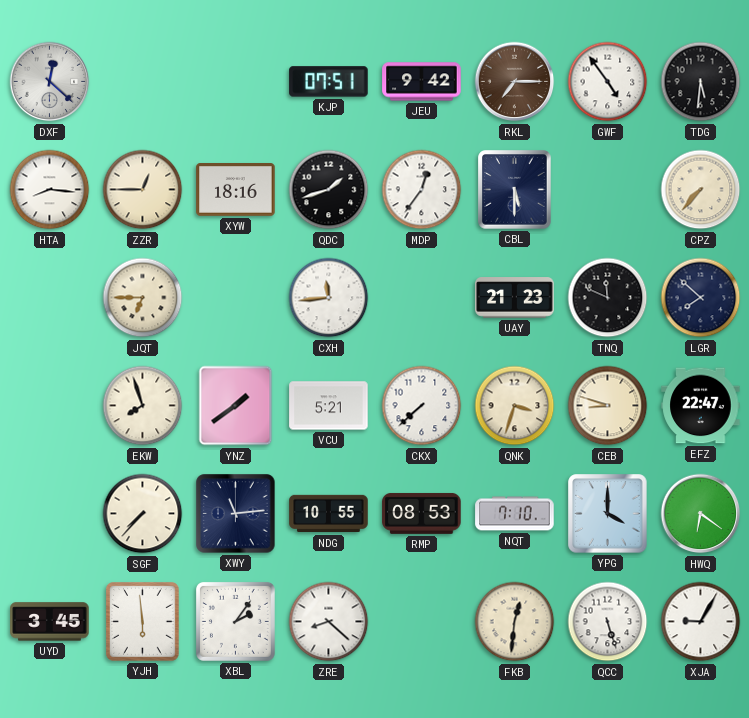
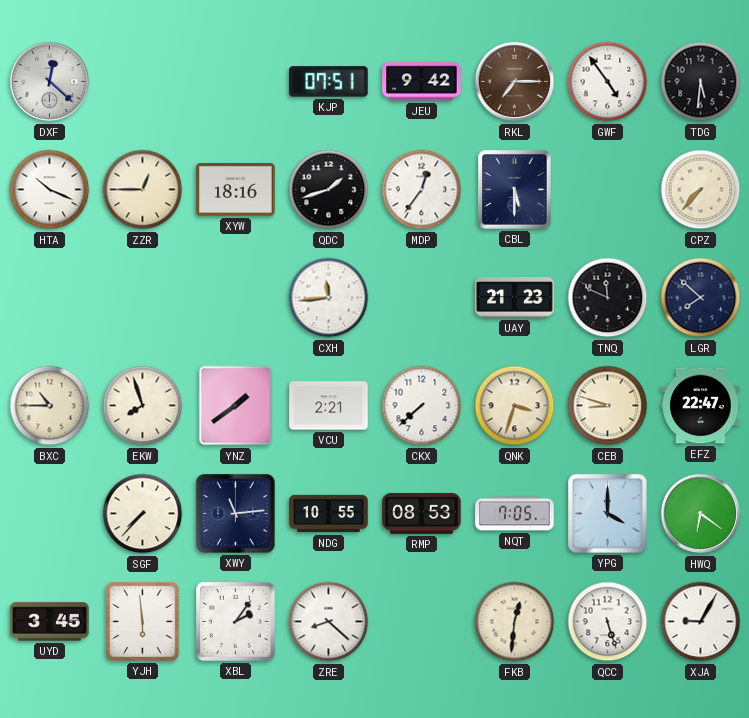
HTA: 8:16 -> 10:19
JQT: 6:45 -> none
BXC: none -> 10:45
VCU: 5:21 -> 2:21
NQT: 7:10 -> 7:05
